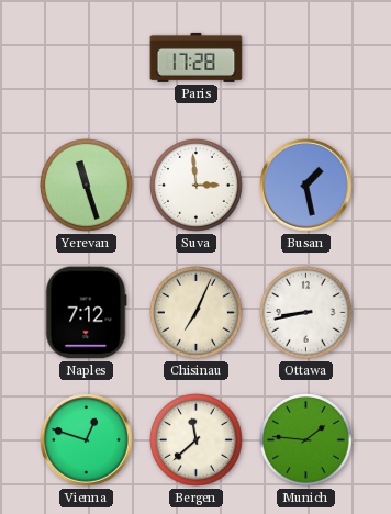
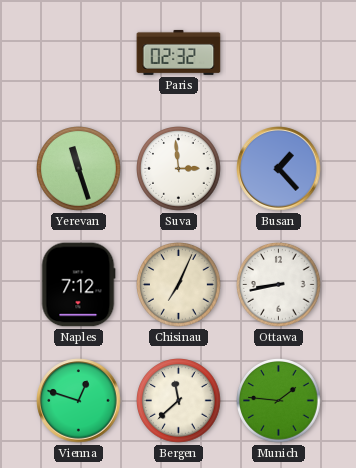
Paris: 17:28 -> 02:32
Busan: 1:28 -> 1:23
